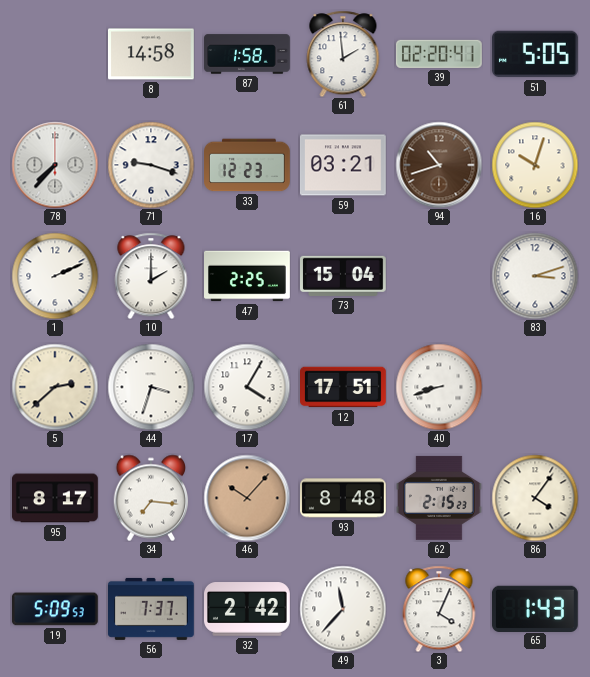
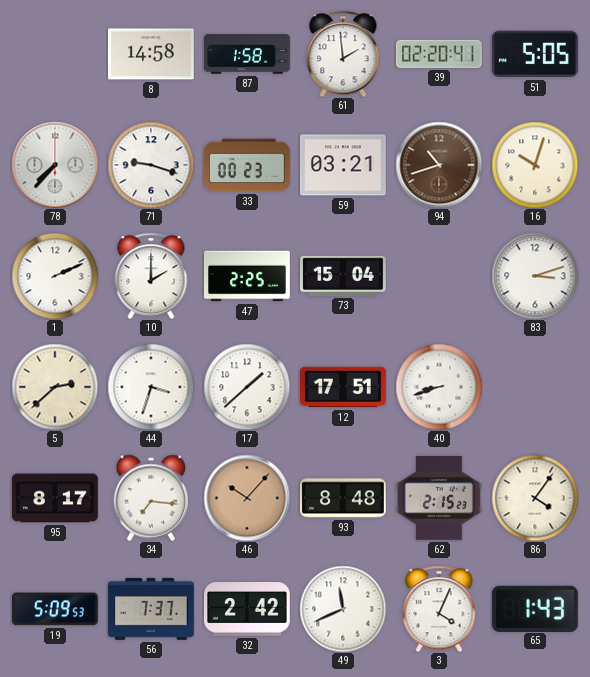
33: 12:23 -> 00:23
17: 4:05 -> 1:38
49: 11:37 -> 11:41
